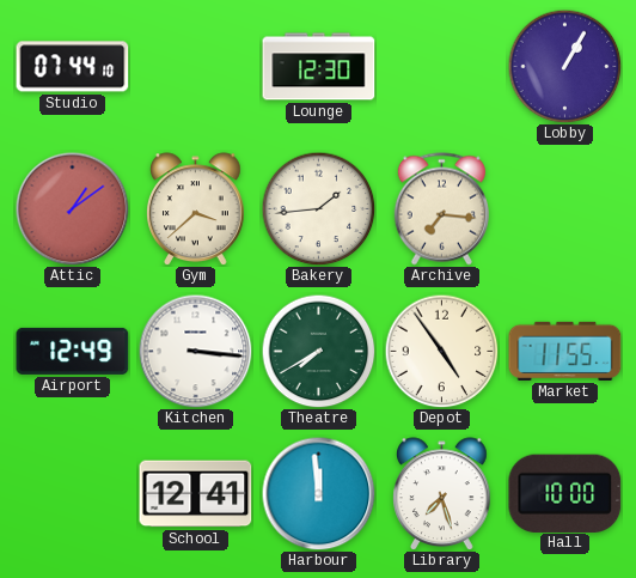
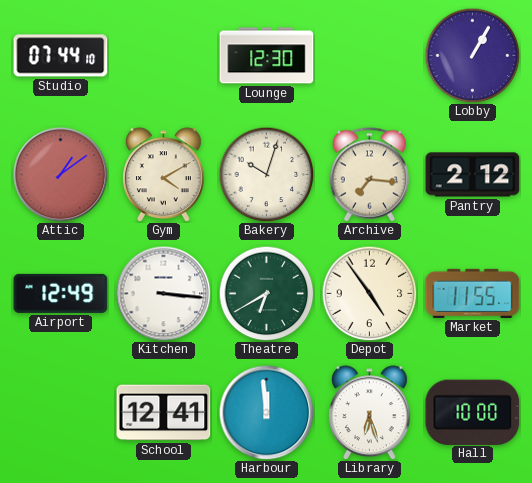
Gym: 3:38 -> 4:10
Bakery: 1:44 -> 10:03
Pantry: none -> 2:12
Theatre: 7:40 -> 6:40
Library: 7:27 -> 6:27
